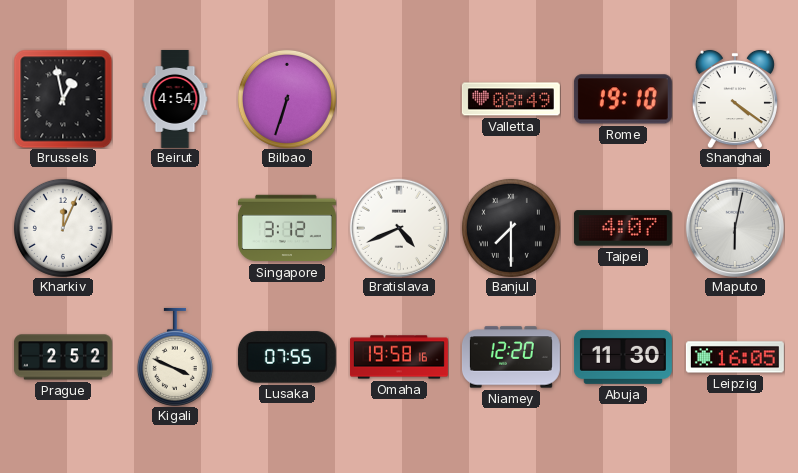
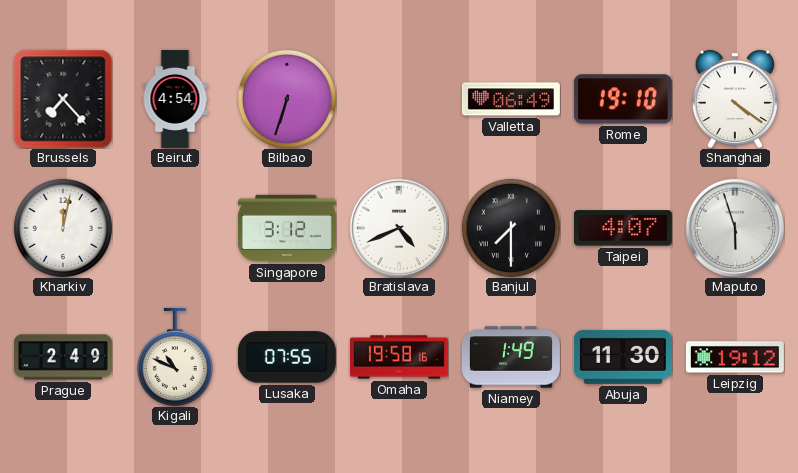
Brussels: 12:58 -> 7:23
Valletta: 08:49 -> 06:49
Kharkiv: 12:04 -> 12:02
Maputo: 6:02 -> 5:57
Prague: 2:52 -> 2:49
Kigali: 3:49 -> 10:49
Niamey: 12:20 -> 1:49
Leipzig: 16:05 -> 19:12
